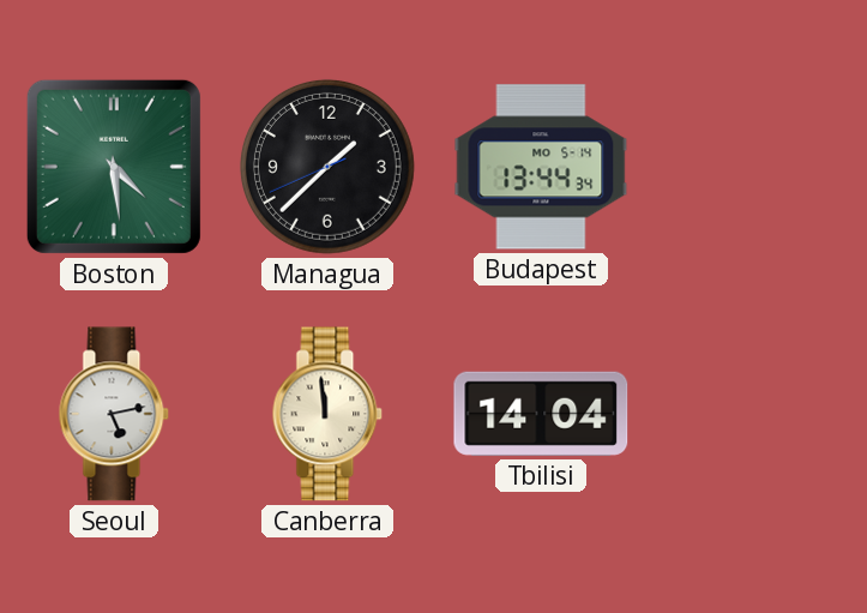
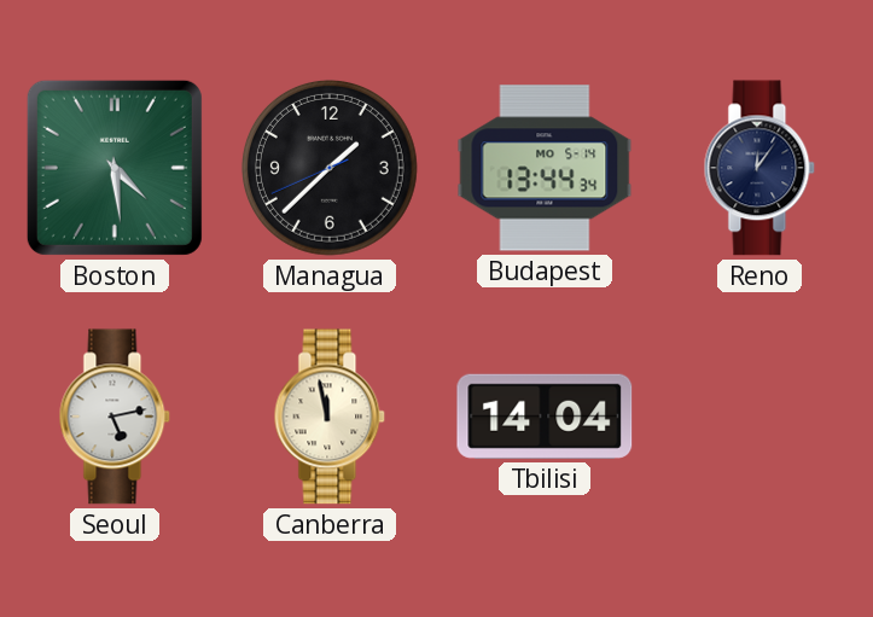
Reno: none -> 12:06
Canberra: 11:59 -> 11:58
